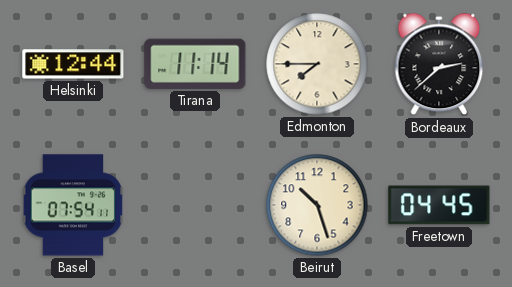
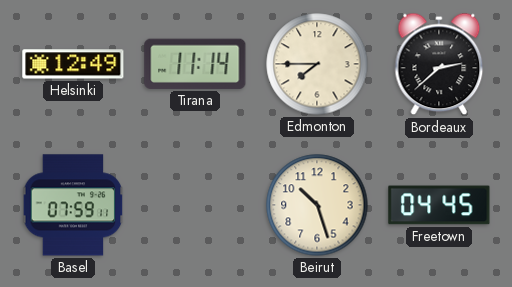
Helsinki: 12:44 -> 12:49
Basel: 07:54 -> 07:59
